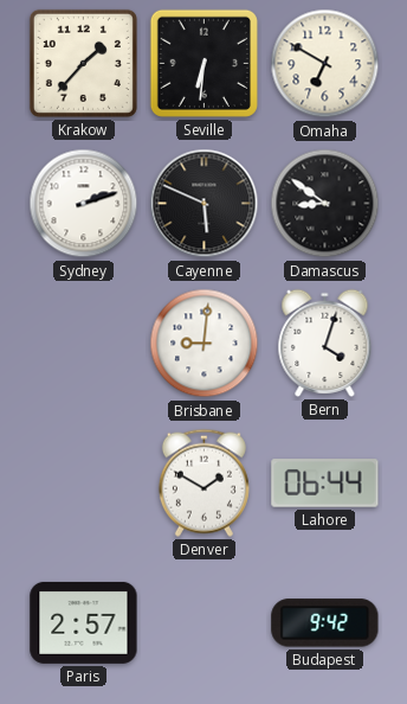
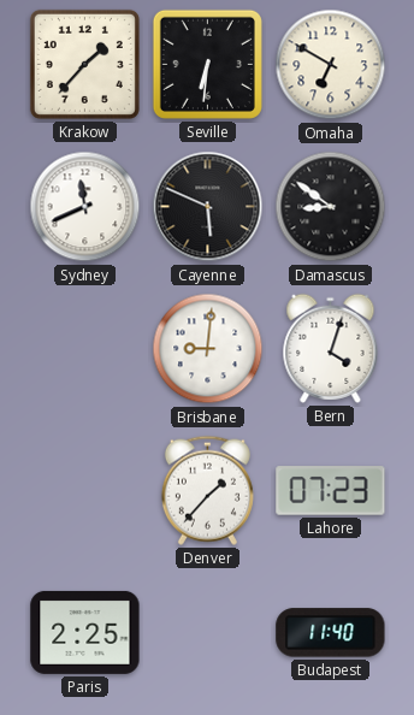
Sydney: 2:12 -> 11:41
Denver: 1:50 -> 1:37
Lahore: 06:44 -> 07:23
Paris: 2:57 -> 2:25
Budapest: 9:42 -> 11:40
